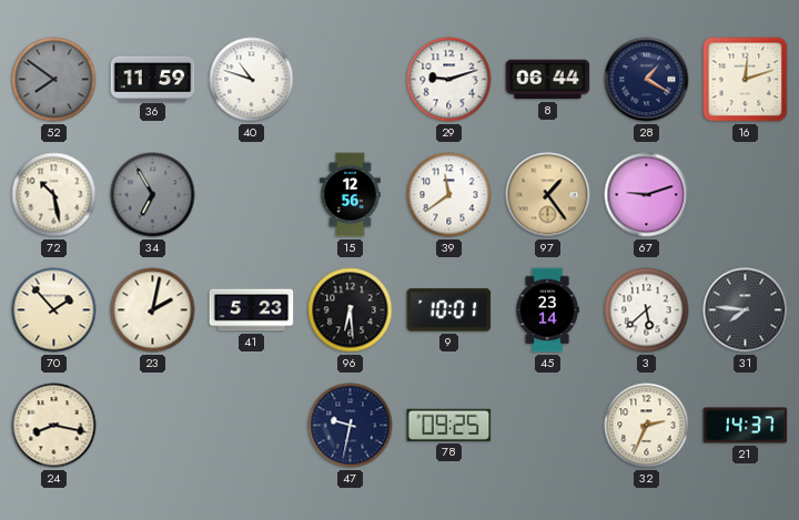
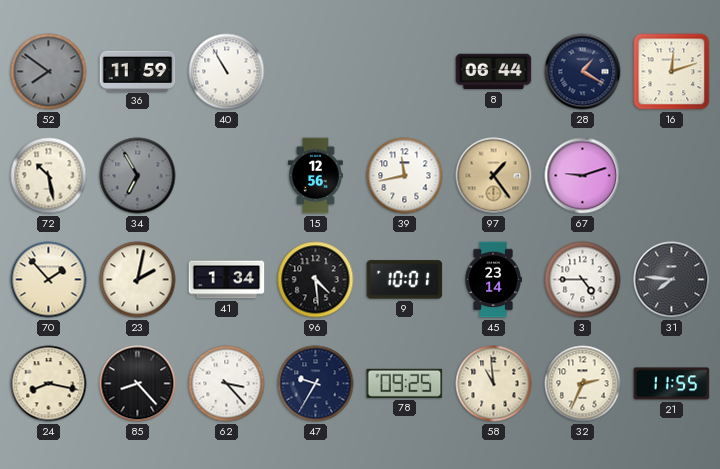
40: 10:48 -> 10:55
29: 9:12 -> none
39: 11:39 -> 11:43
41: 5:23 -> 1:34
96: 6:29 -> 4:29
3: 5:38 -> 4:45
85: none -> 8:23
62: none -> 3:23
47: 9:32 -> 9:35
58: none -> 10:59
21: 14:37 -> 11:55
